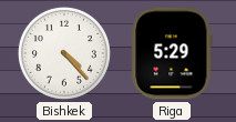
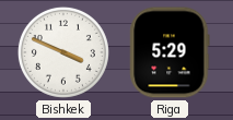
Bishkek: 4:23 -> 3:49
